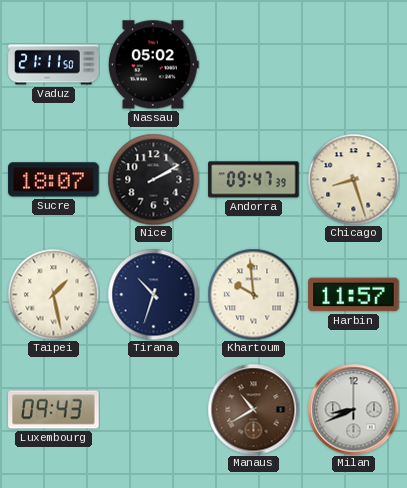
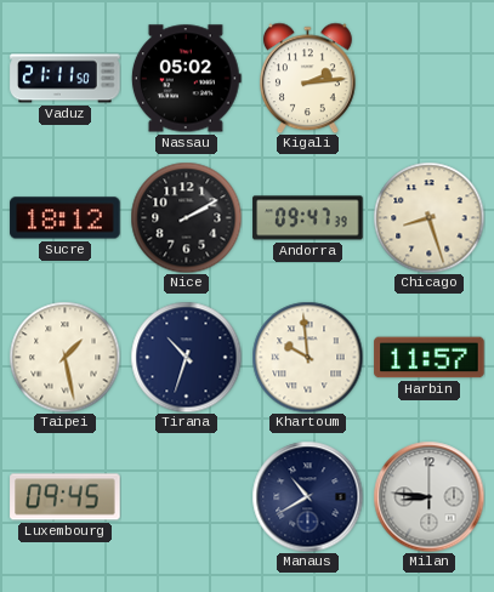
Kigali: none -> 2:14
Sucre: 18:07 -> 18:12
Luxembourg: 09:43 -> 09:45
Manaus dial: brown -> navy
Milan: 8:41 -> 8:46
